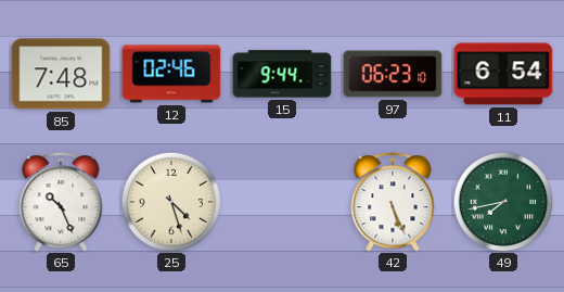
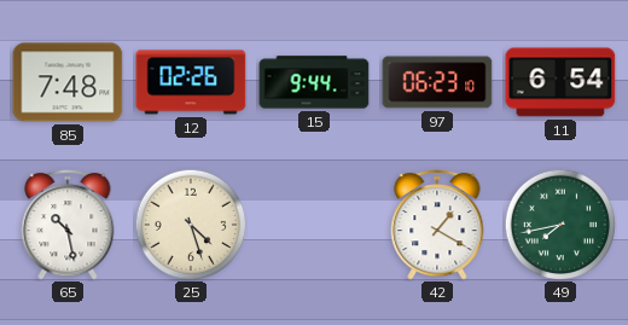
12: 02:46 -> 02:26
65: 10:26 -> 10:28
42: 5:26 -> 1:20
